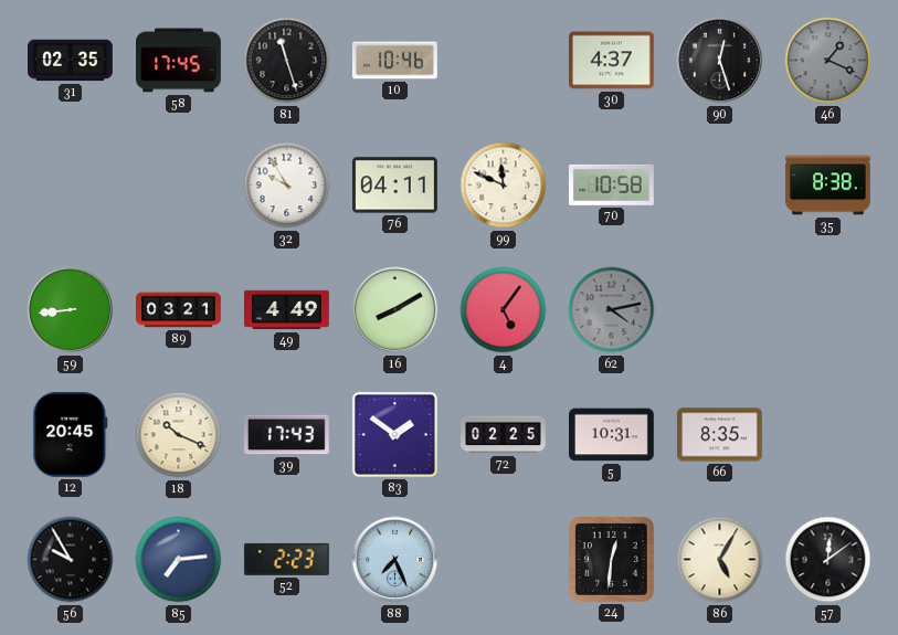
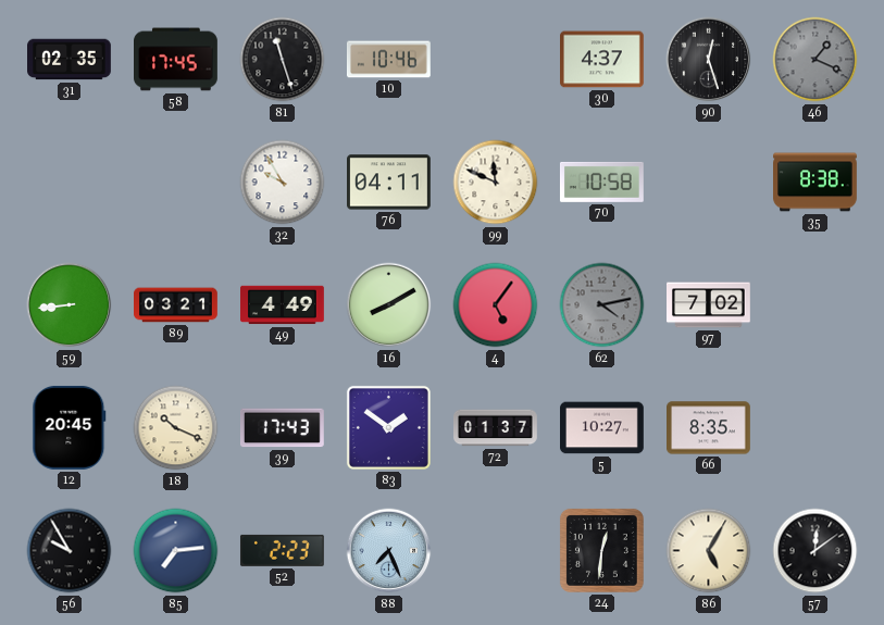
97: none -> 7:02
72: 02:25 -> 01:37
5: 10:31 -> 10:27
